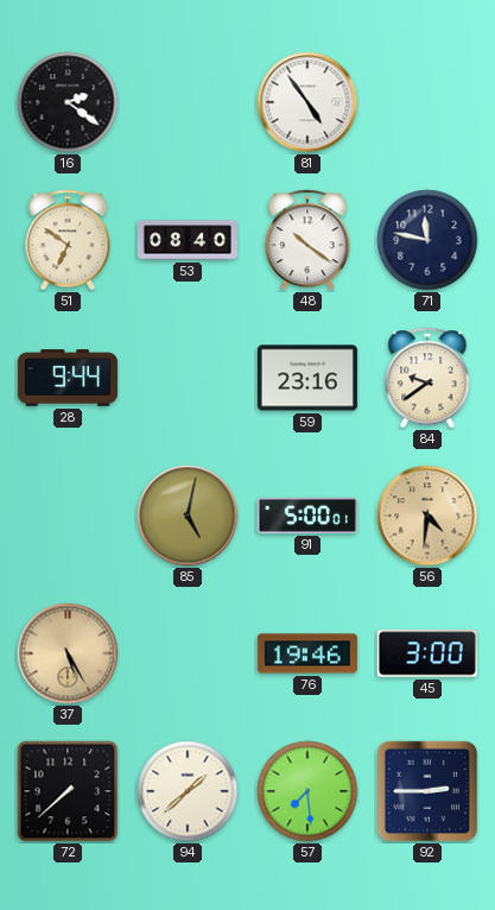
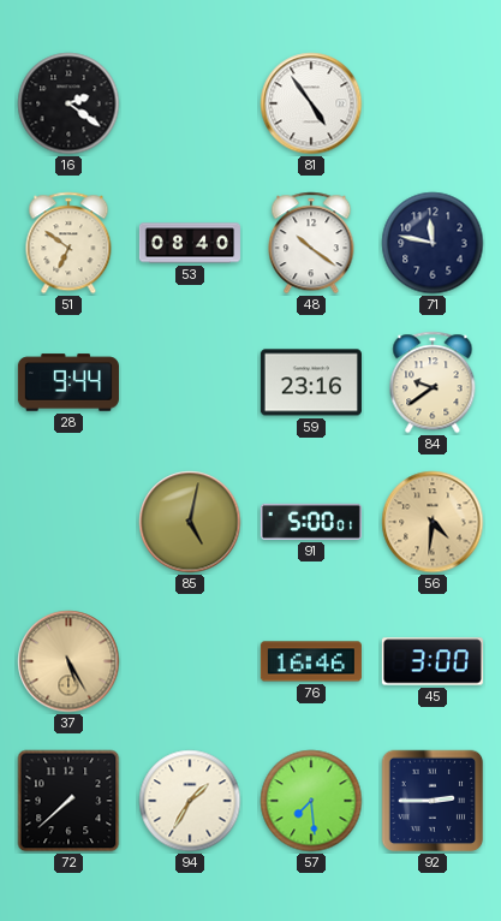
76: 19:46 -> 16:46
94: 1:38 -> 1:35
